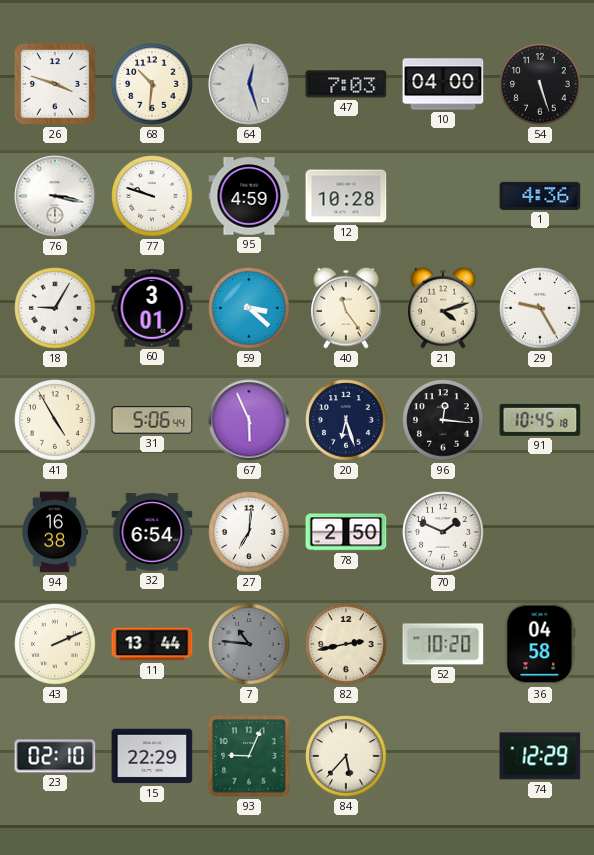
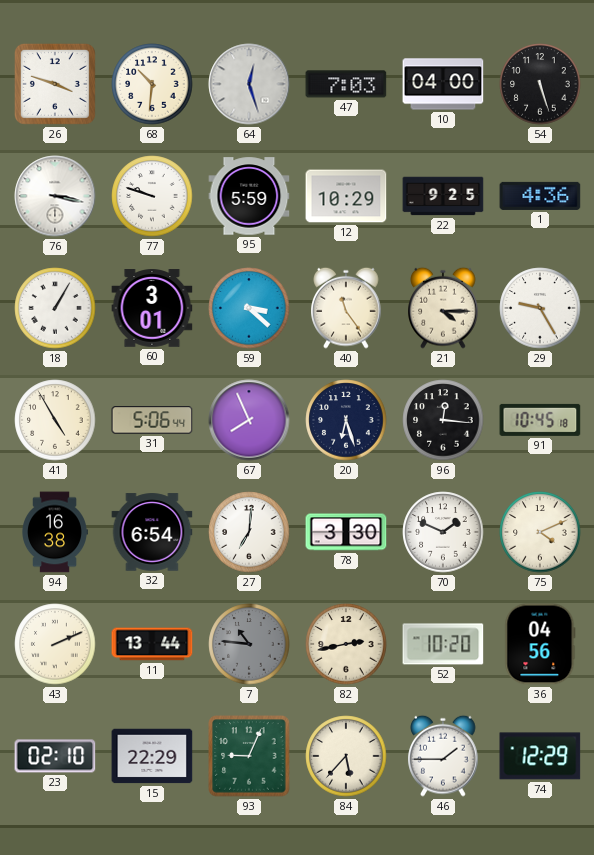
95: 4:59 -> 5:59
12: 10:28 -> 10:29
22: none -> 9:25
18: 9:05 -> 1:05
21: 4:12 -> 4:15
67: 5:56 -> 7:56
78: 2:50 -> 3:30
75: none -> 4:11
36: 04:58 -> 04:56
46: none -> 1:45
